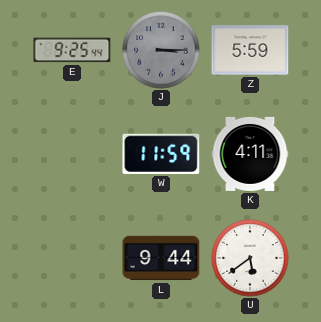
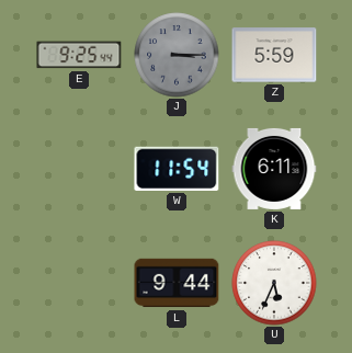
W: 11:59 -> 11:54
K: 4:11 -> 6:11
U: 5:39 -> 5:34
